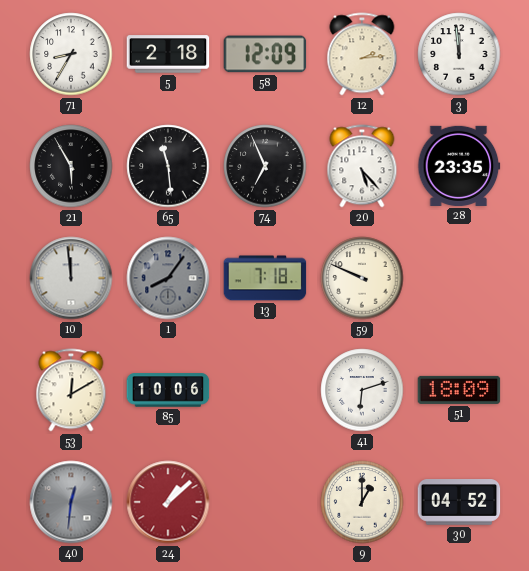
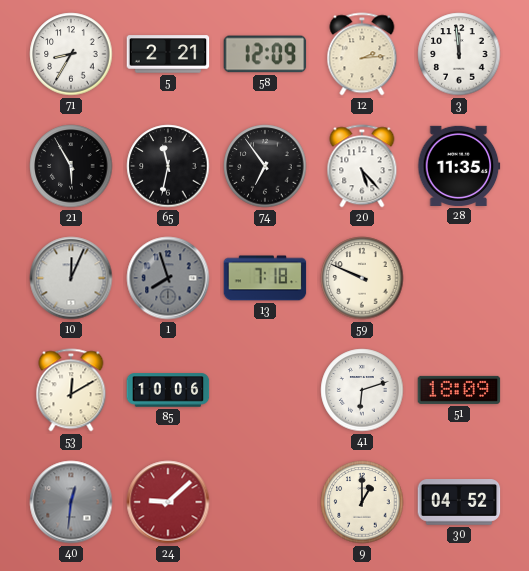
5: 2:18 -> 2:21
65: 11:29 -> 11:32
74: 6:56 -> 6:54
28: 23:35 -> 11:35
10: 11:59 -> 12:04
1: 8:06 -> 7:57
24: 1:08 -> 9:08
